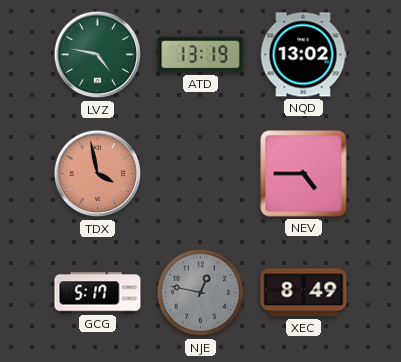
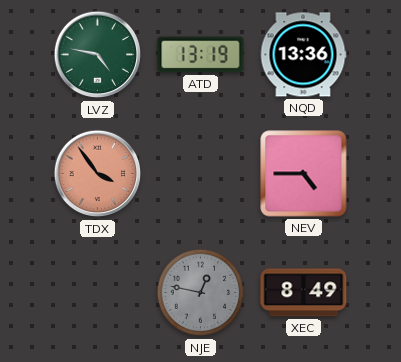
NQD: 13:02 -> 13:36
TDX: 3:58 -> 3:54
GCG: 5:17 -> none
